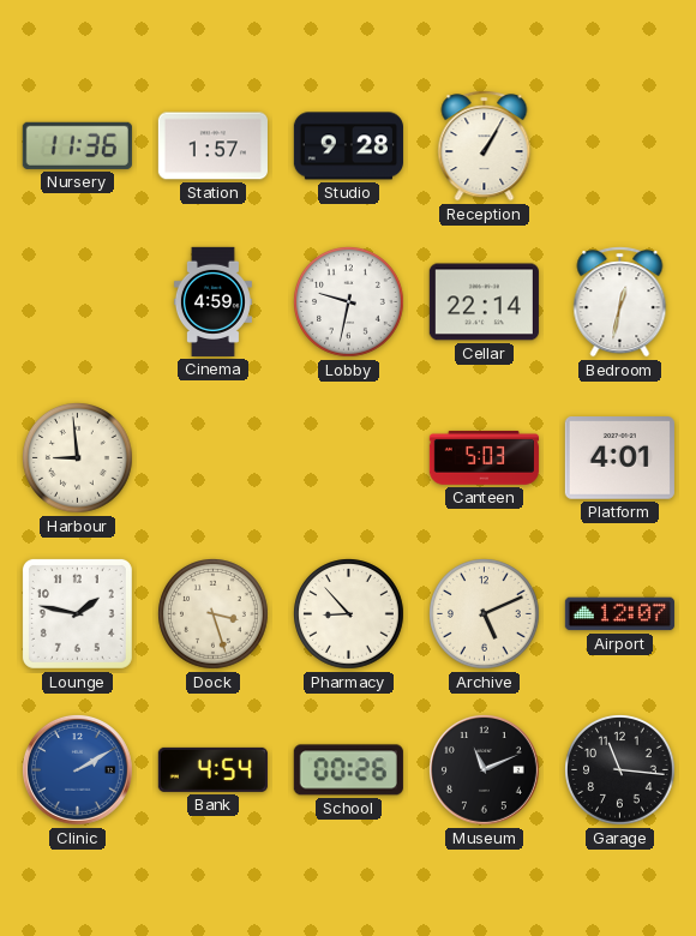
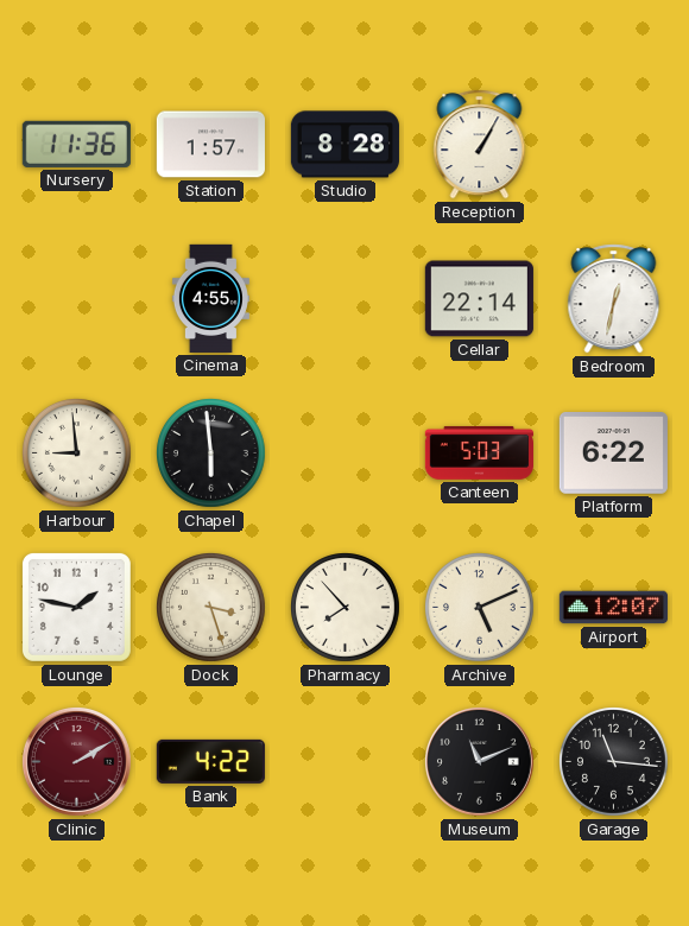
Studio: 9:28 -> 8:28
Cinema: 4:59 -> 4:55
Lobby: 9:32 -> none
Chapel: none -> 5:59
Platform: 4:01 -> 6:22
Pharmacy: 8:53 -> 7:53
Clinic dial: blue -> burgundy
Bank: 4:54 -> 4:22
School: 00:26 -> none
